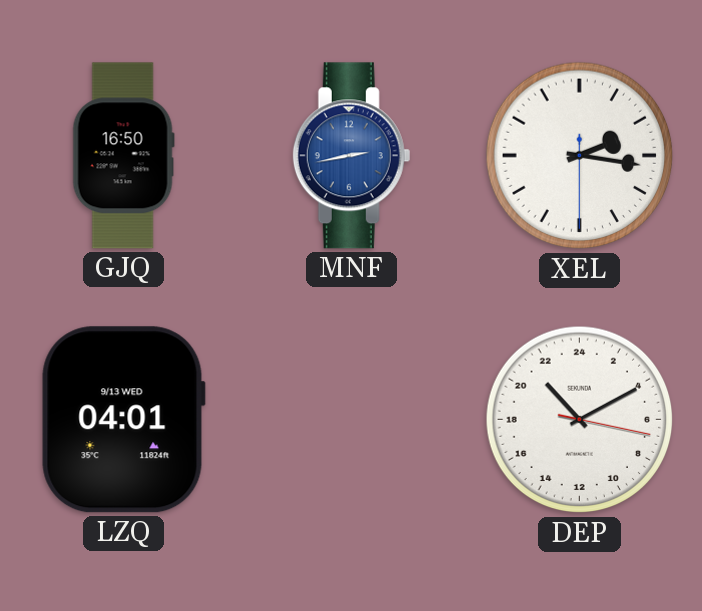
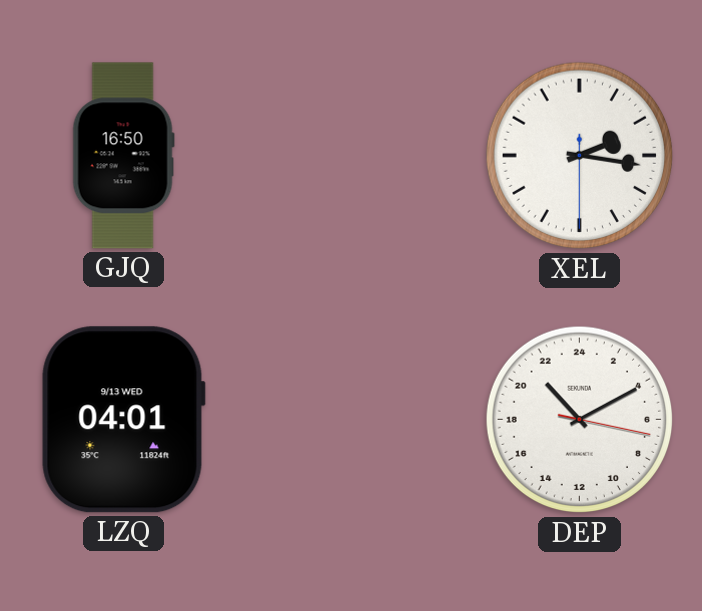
MNF: 2:43 -> none
